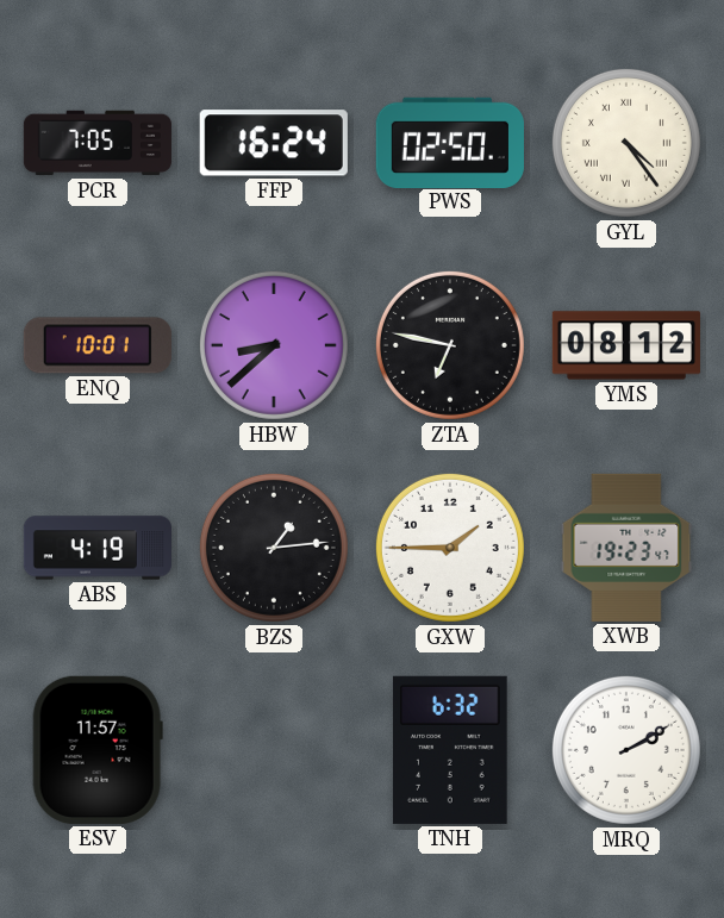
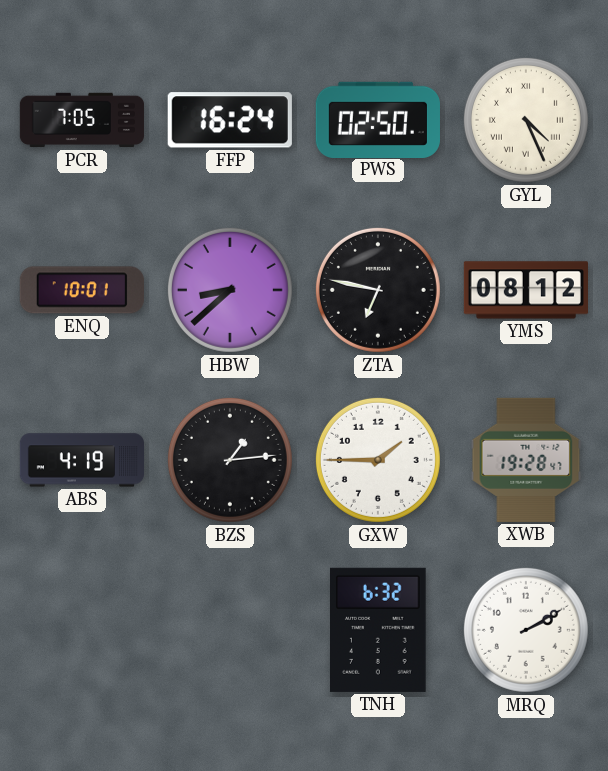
GYL: 4:24 -> 4:26
XWB: 19:23 -> 19:28
ESV: 11:57 -> none
